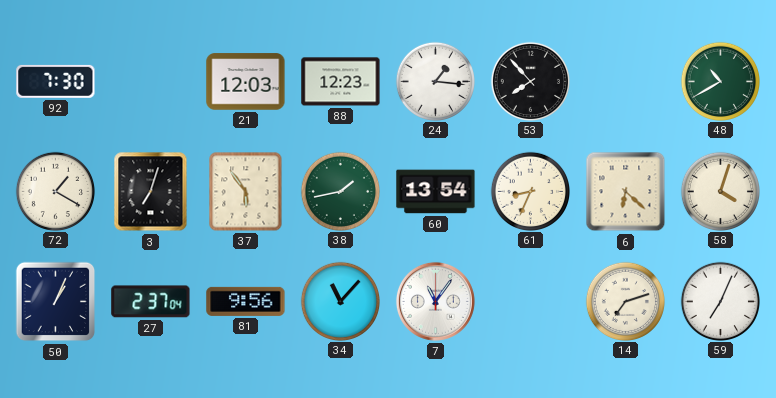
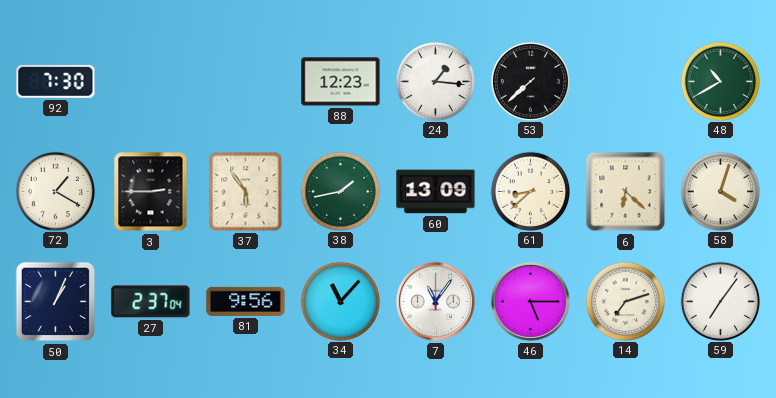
21: 12:03 -> none
53: 7:53 -> 7:38
3: 7:03 -> 2:45
60: 13:54 -> 13:09
61: 8:34 -> 8:38
46: none -> 5:15
59: 7:04 -> 7:06
